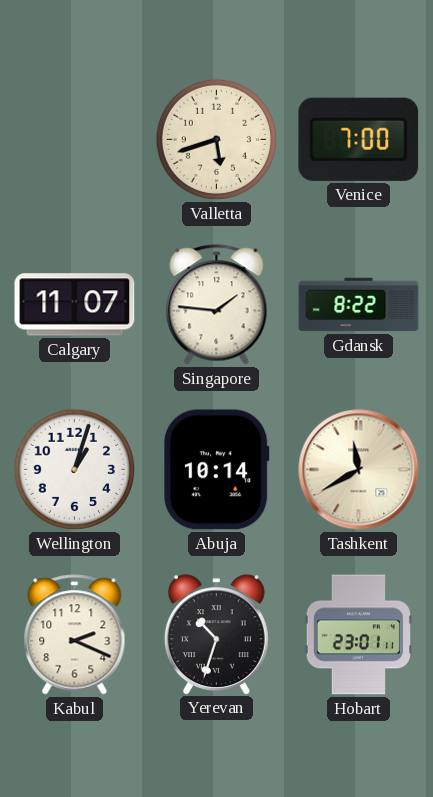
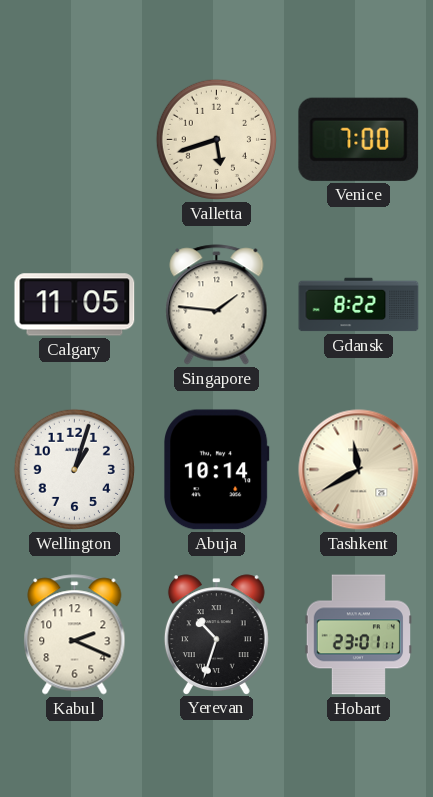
Calgary: 11:07 -> 11:05
